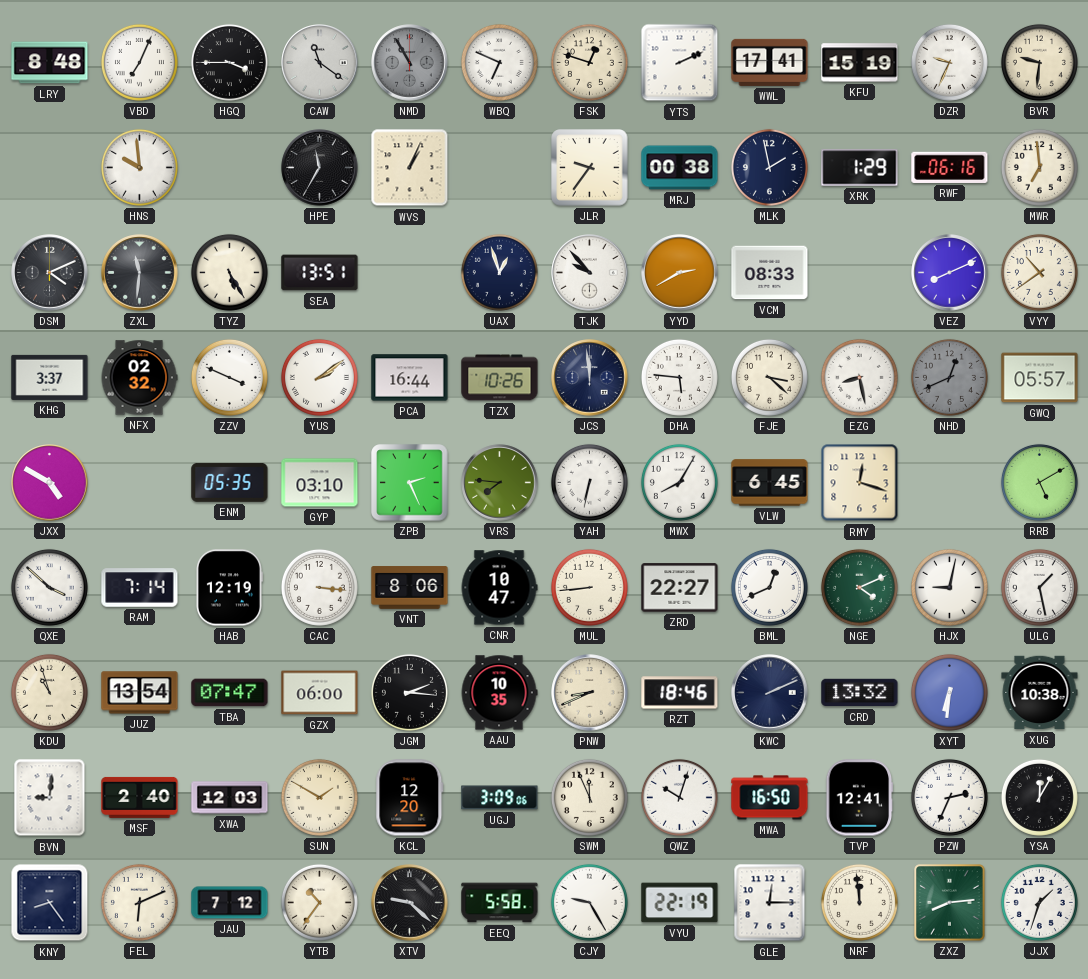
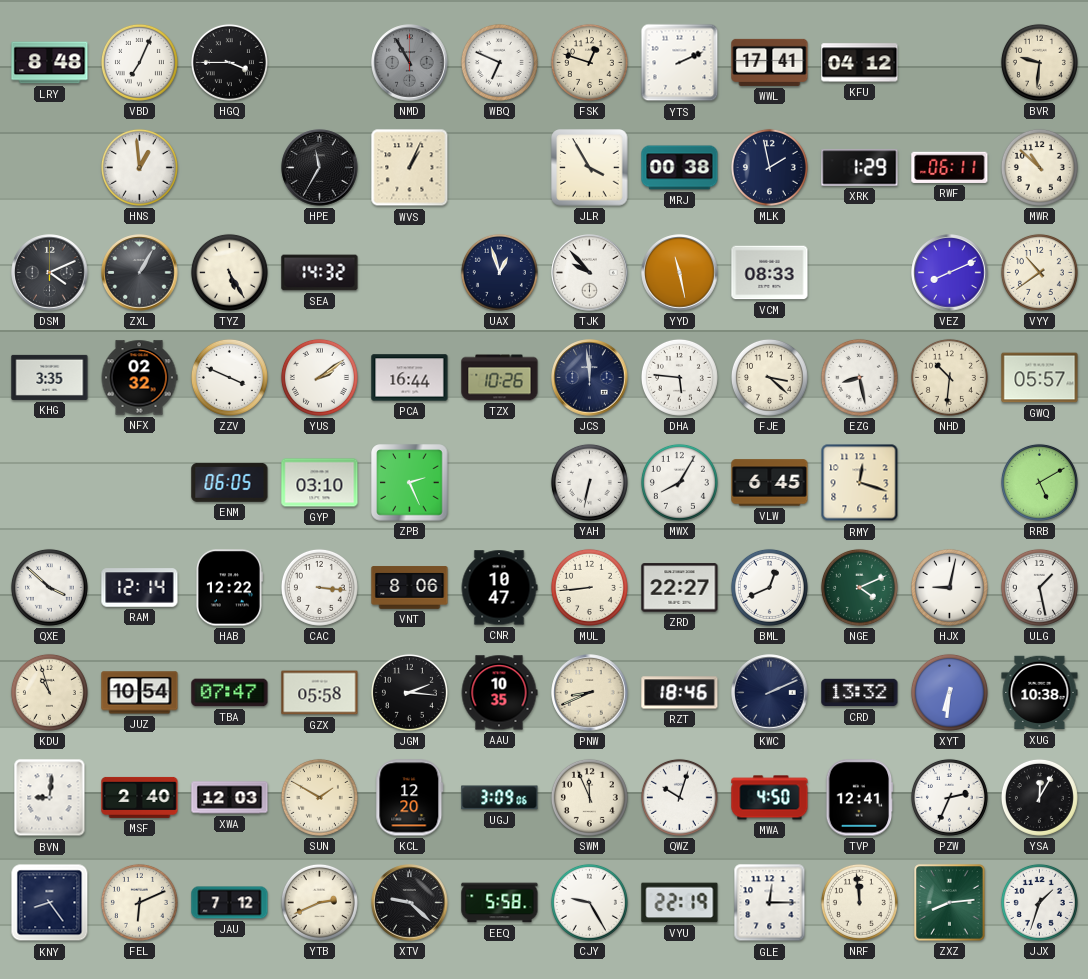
CAW: 11:21 -> none
KFU: 15:19 -> 04:12
DZR: 9:34 -> none
HNS: 9:59 -> 12:59
JLR: 9:36 -> 3:55
RWF: 06:16 -> 06:11
MWR: 6:59 -> 10:52
ZXL: 11:31 -> 1:05
SEA: 13:51 -> 14:32
YYD: 2:40 -> 11:28
KHG: 3:37 -> 3:35
NHD: 12:41 -> 10:31
NHD dial: grey -> cream
JXX: 4:50 -> none
ENM: 05:35 -> 06:05
VRS: 7:46 -> none
RAM: 7:14 -> 12:14
HAB: 12:19 -> 12:22
JUZ: 13:54 -> 10:54
GZX: 06:00 -> 05:58
MWA: 16:50 -> 4:50
YTB: 10:36 -> 2:41
